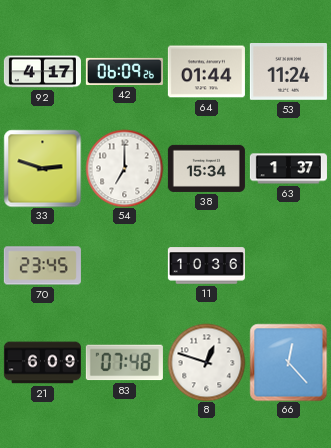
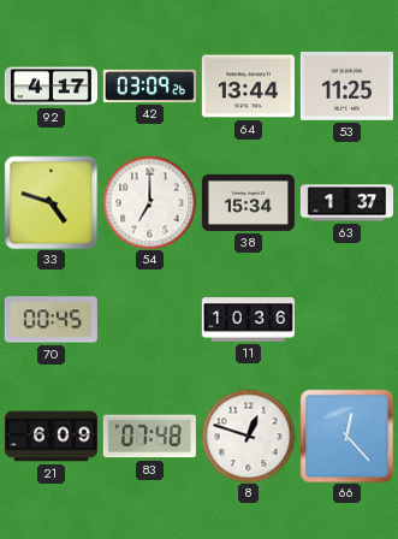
42: 06:09 -> 03:09
64: 01:44 -> 13:44
53: 11:24 -> 11:25
33: 2:48 -> 4:48
70: 23:45 -> 00:45
